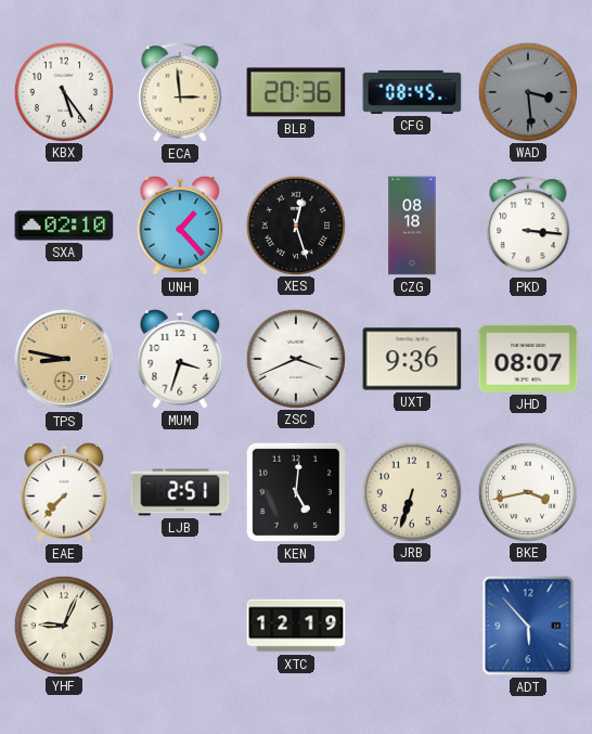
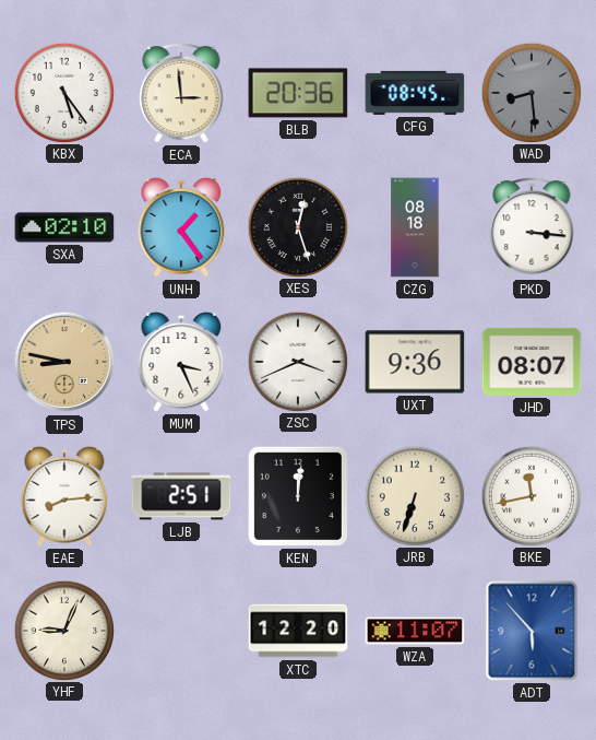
WAD: 3:29 -> 8:29
UNH: 1:23 -> 1:24
MUM: 3:33 -> 3:26
EAE: 7:37 -> 8:14
KEN: 5:01 -> 12:01
BKE: 3:43 -> 11:43
XTC: 12:19 -> 12:20
WZA: none -> 11:07
